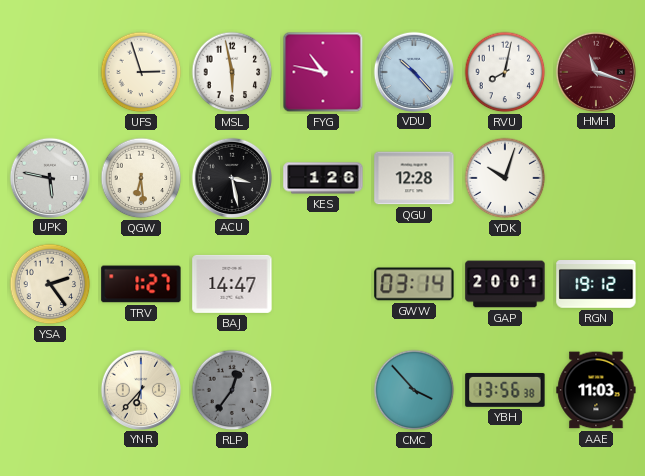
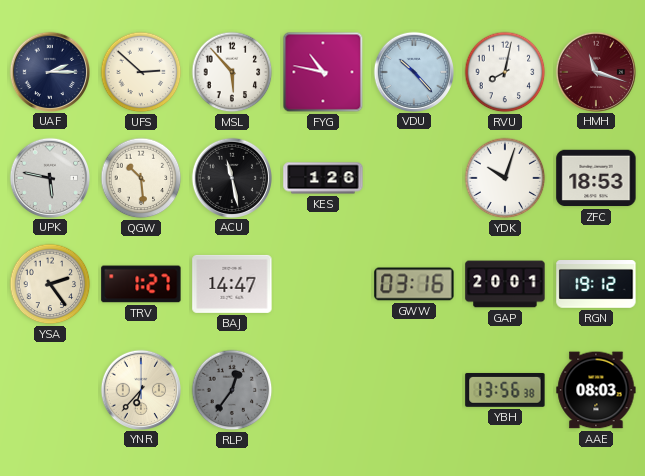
UAF: none -> 2:15
UFS: 2:57 -> 2:52
MSL: 5:58 -> 5:53
QGW: 6:29 -> 10:29
ACU: 3:28 -> 11:28
QGU: 12:28 -> none
ZFC: none -> 18:53
GWW: 03:14 -> 03:16
CMC: 3:53 -> none
AAE: 11:03 -> 08:03
